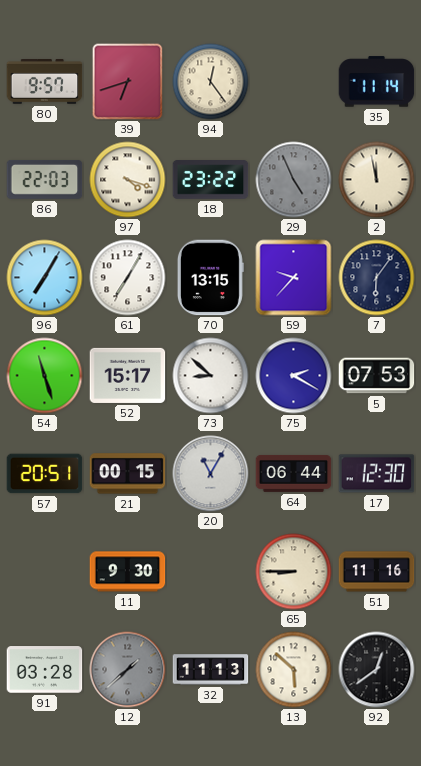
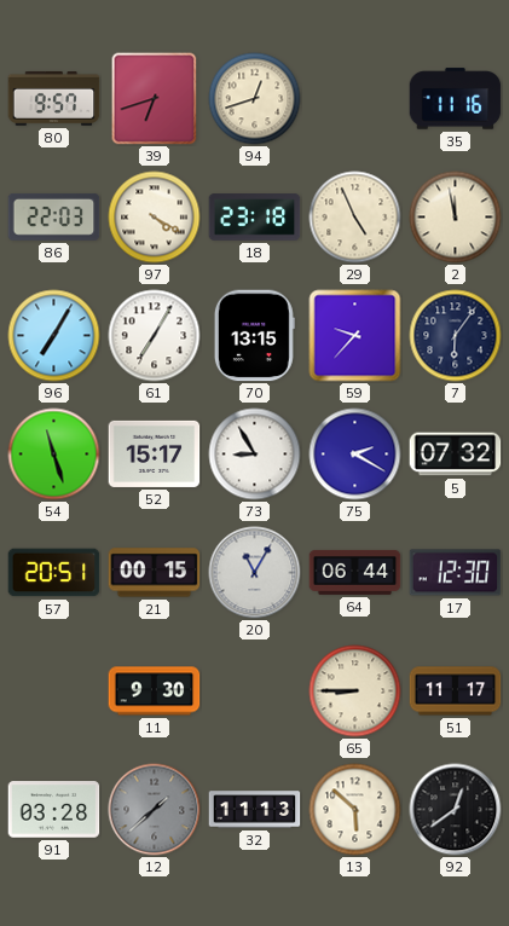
94: 12:24 -> 12:42
35: 11:14 -> 11:16
97: 4:18 -> 4:20
18: 23:22 -> 23:18
29 dial: grey -> cream
73: 8:52 -> 8:55
5: 07:53 -> 07:32
51: 11:16 -> 11:17
